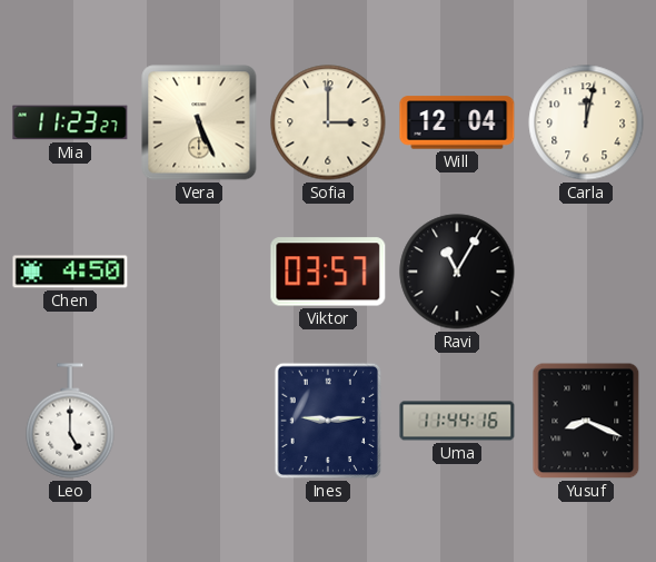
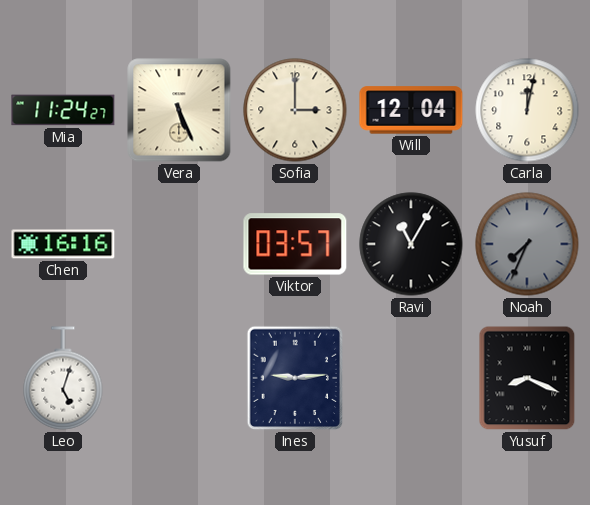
Mia: 11:23 -> 11:24
Chen: 4:50 -> 16:16
Noah: none -> 7:34
Leo: 5:00 -> 5:03
Uma: 11:44 -> none
